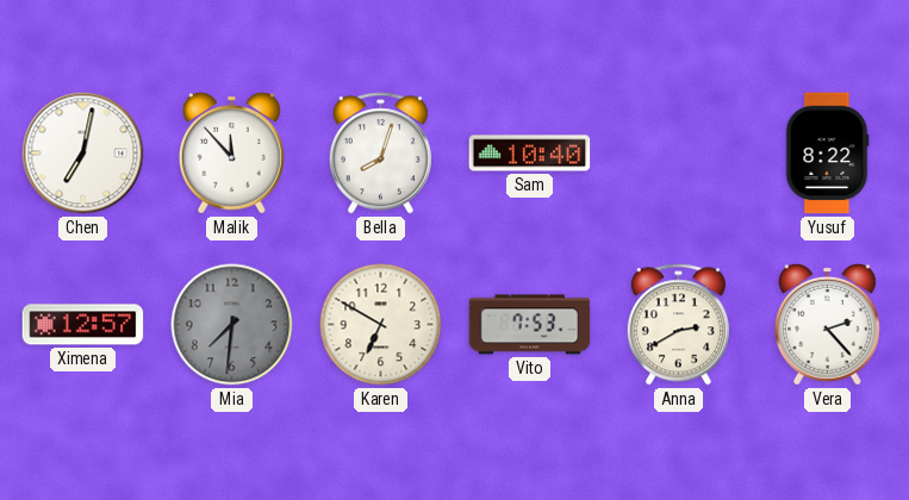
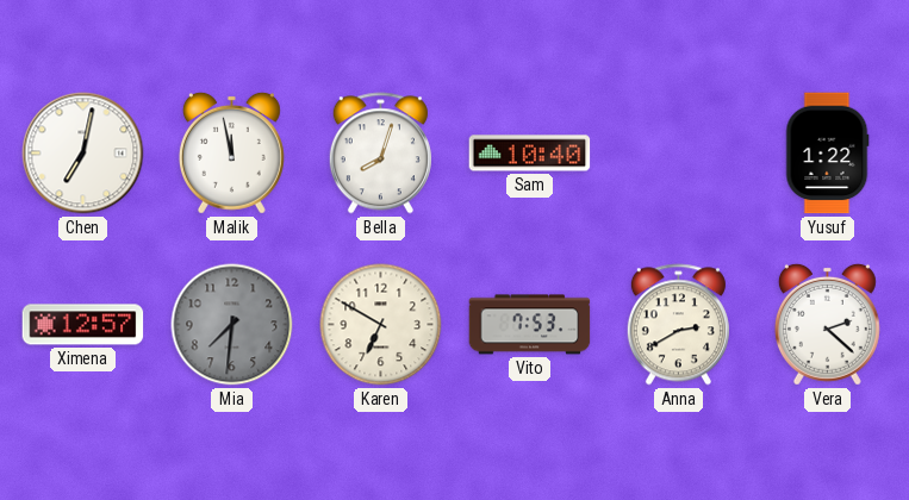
Malik: 11:53 -> 11:58
Yusuf: 8:22 -> 1:22
Vera: 2:23 -> 2:22
